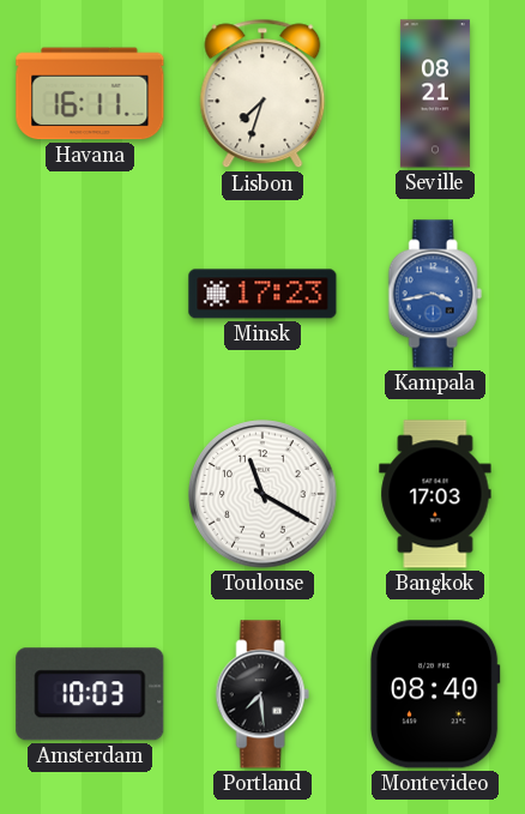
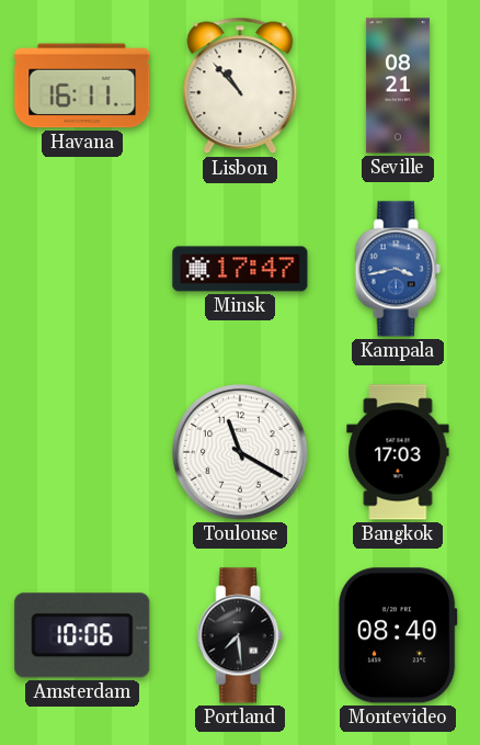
Lisbon: 7:33 -> 10:53
Minsk: 17:23 -> 17:47
Amsterdam: 10:03 -> 10:06
